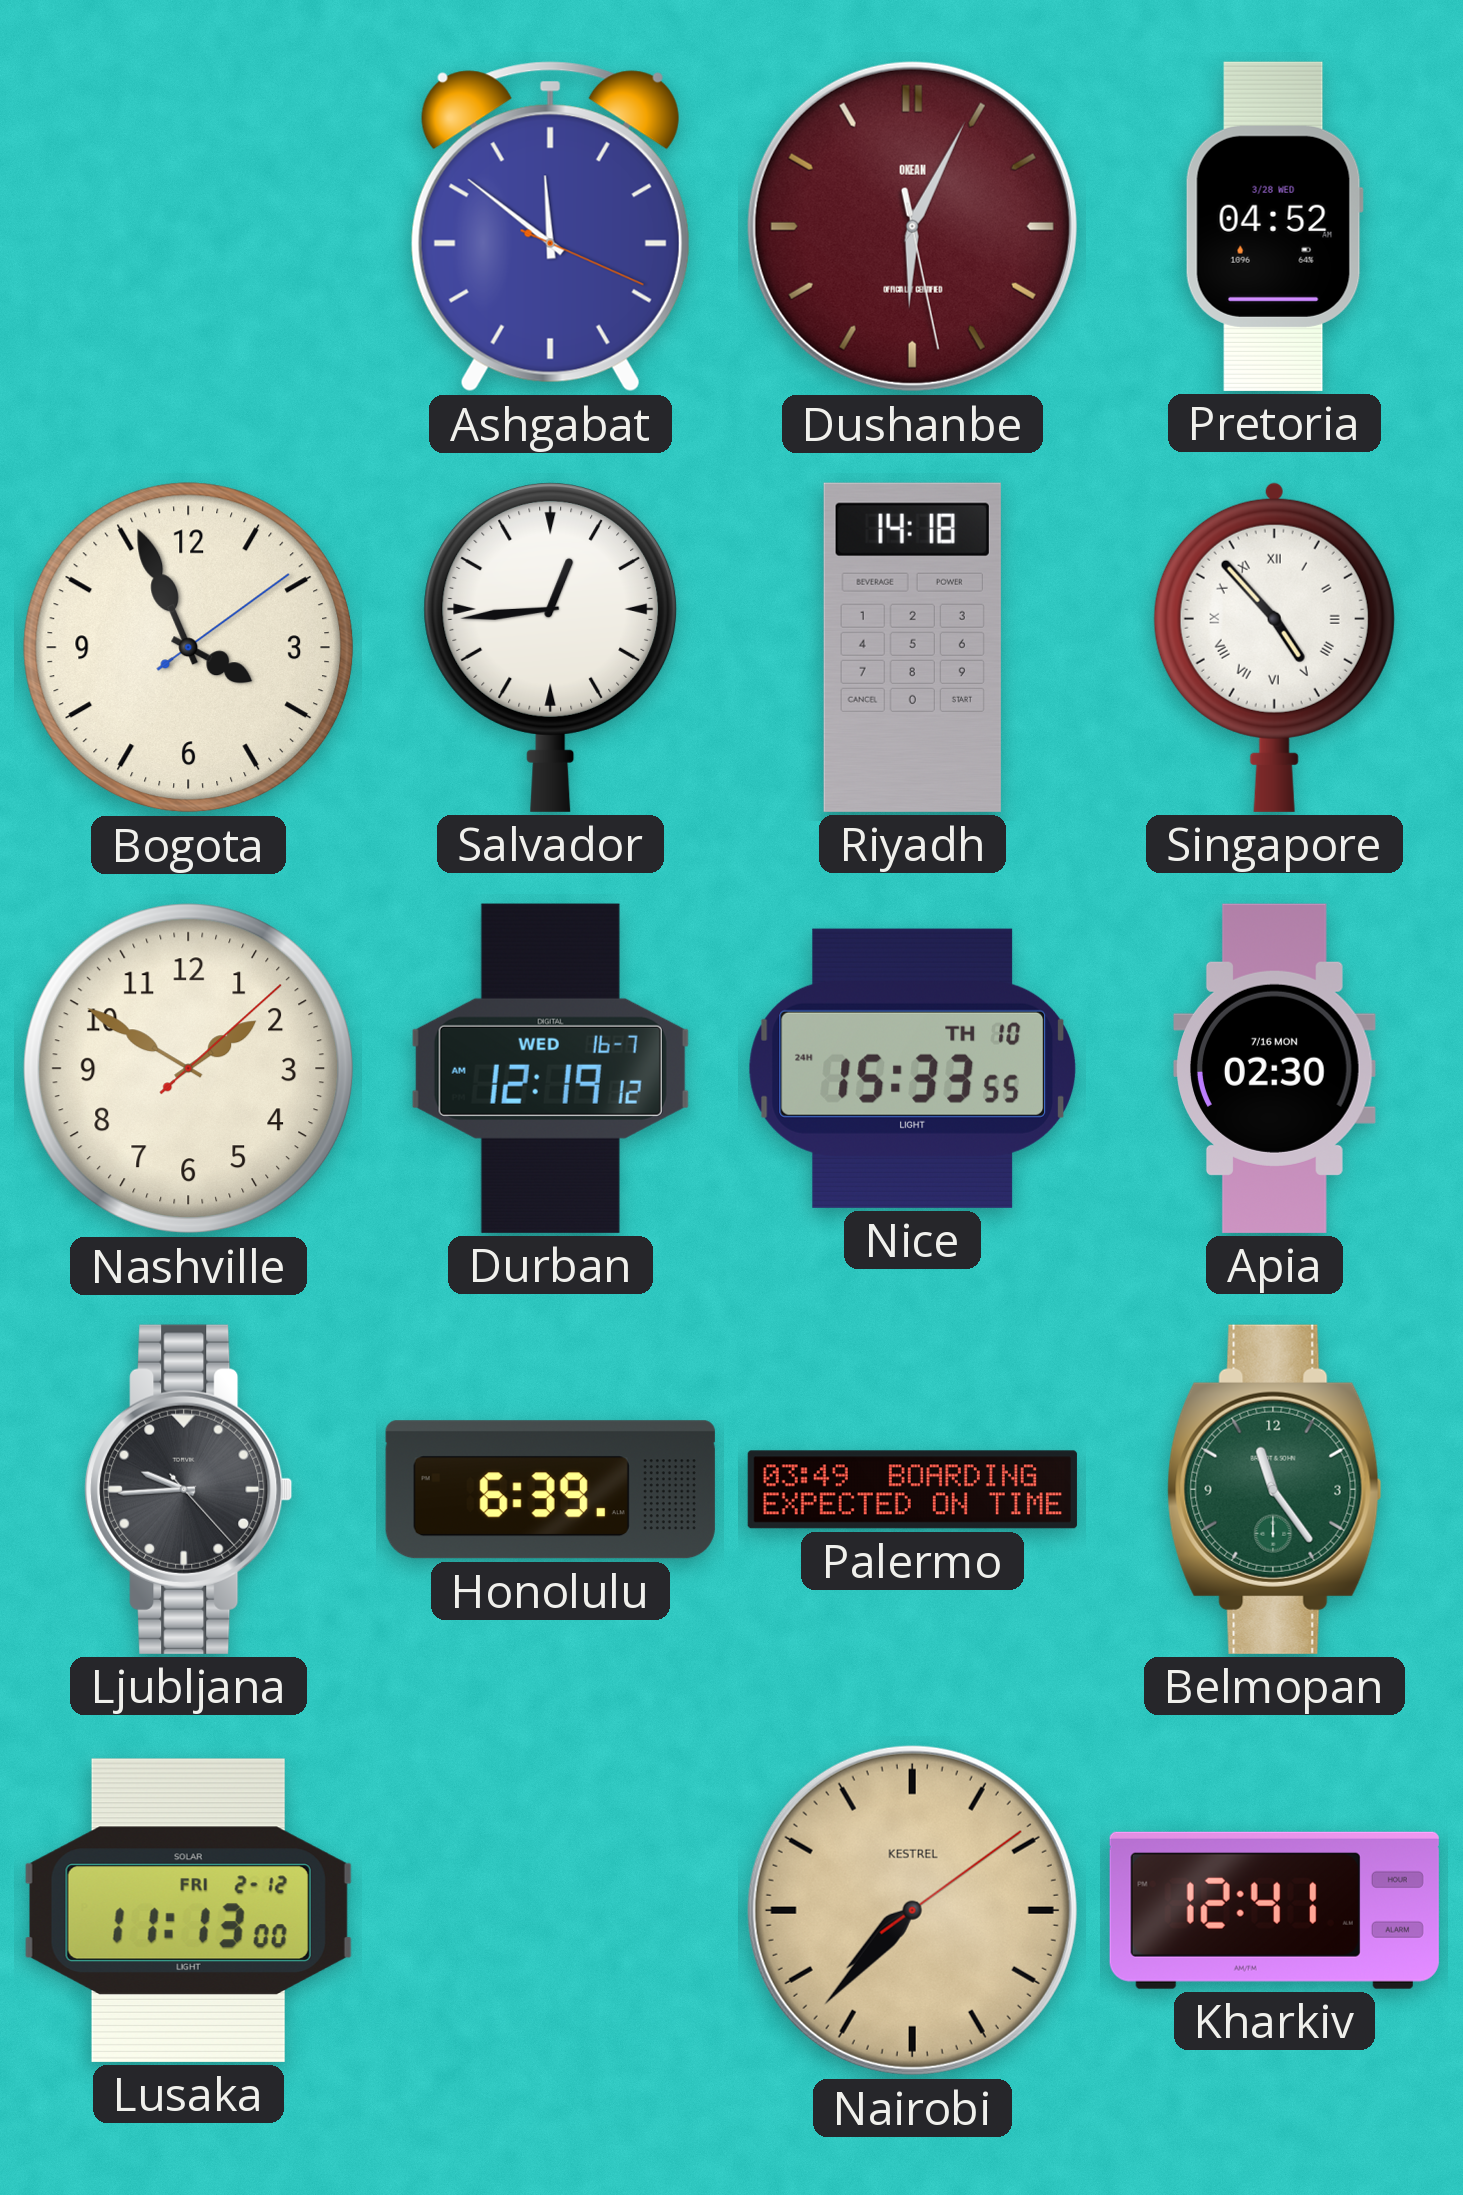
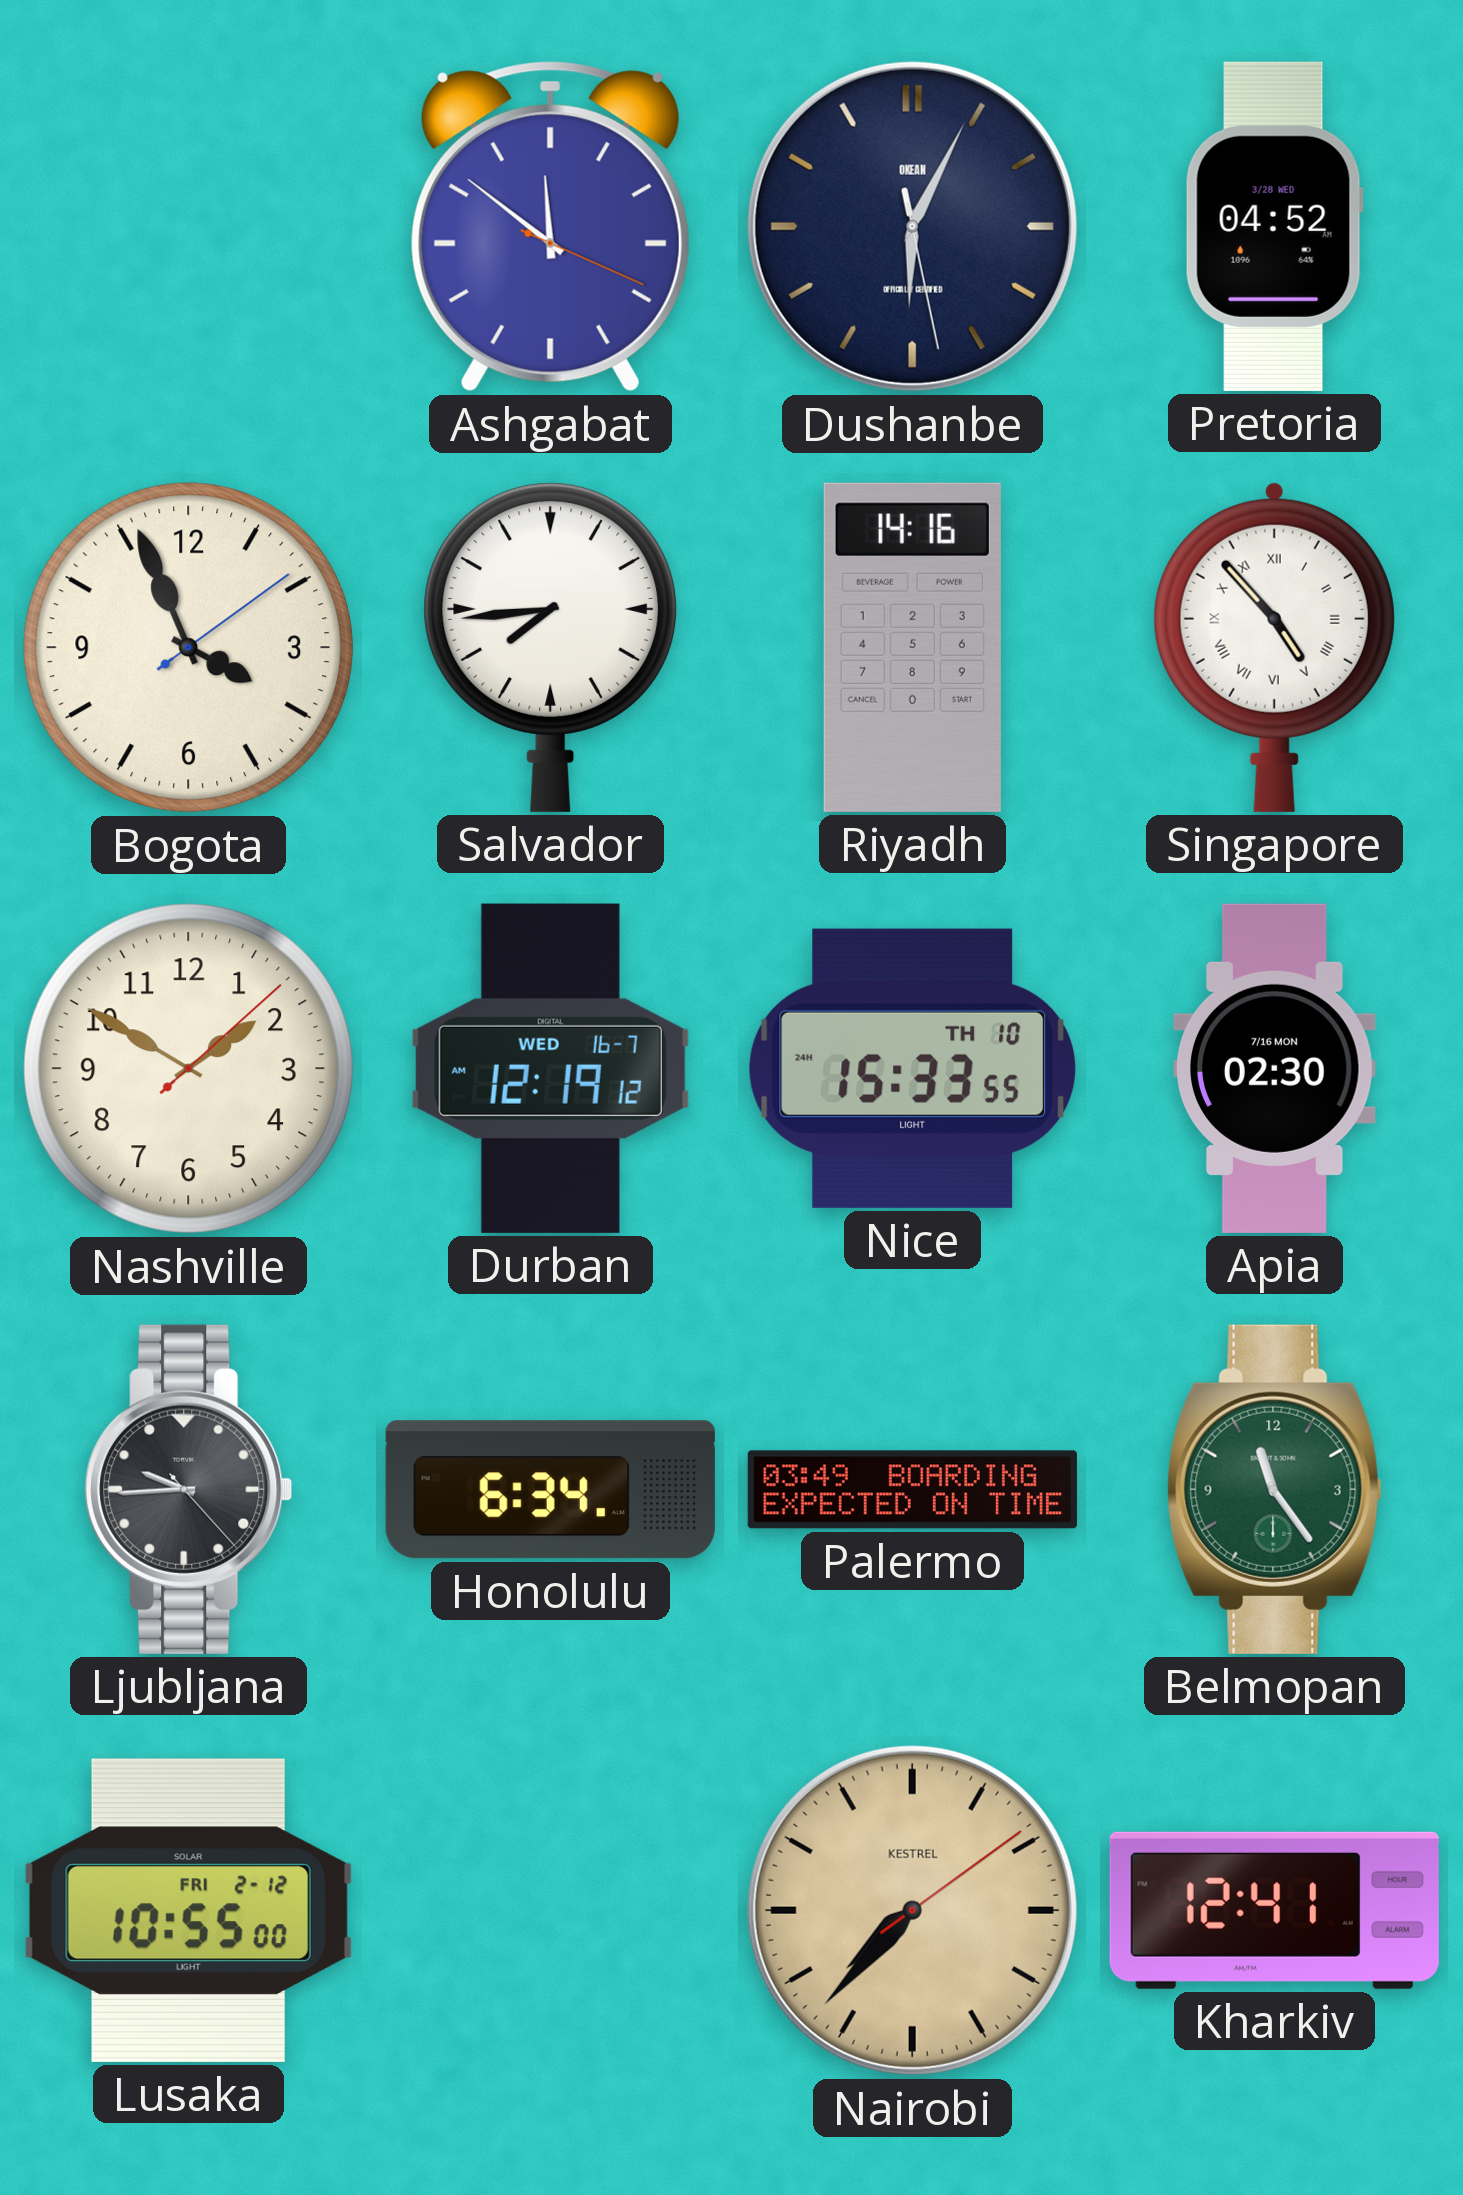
Dushanbe dial: burgundy -> navy
Salvador: 12:44 -> 7:44
Riyadh: 14:18 -> 14:16
Honolulu: 6:39 -> 6:34
Lusaka: 11:13 -> 10:55
